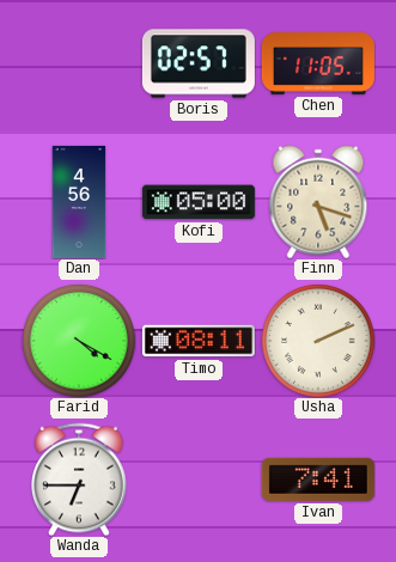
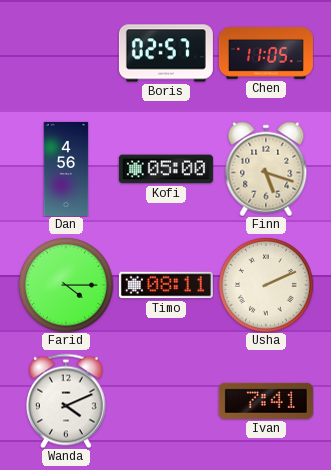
Farid: 4:20 -> 4:15
Wanda: 6:45 -> 4:11
